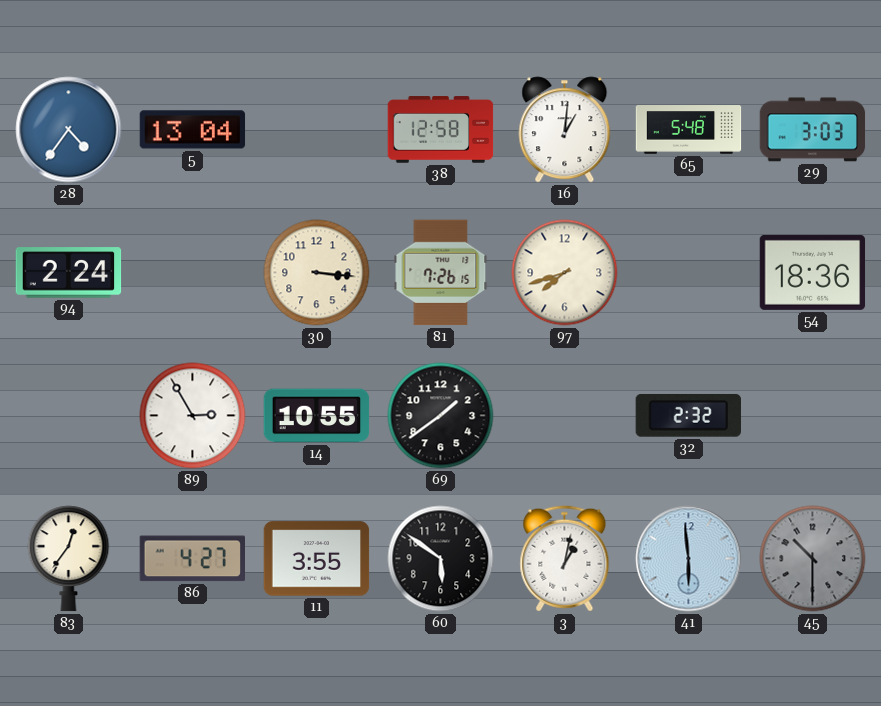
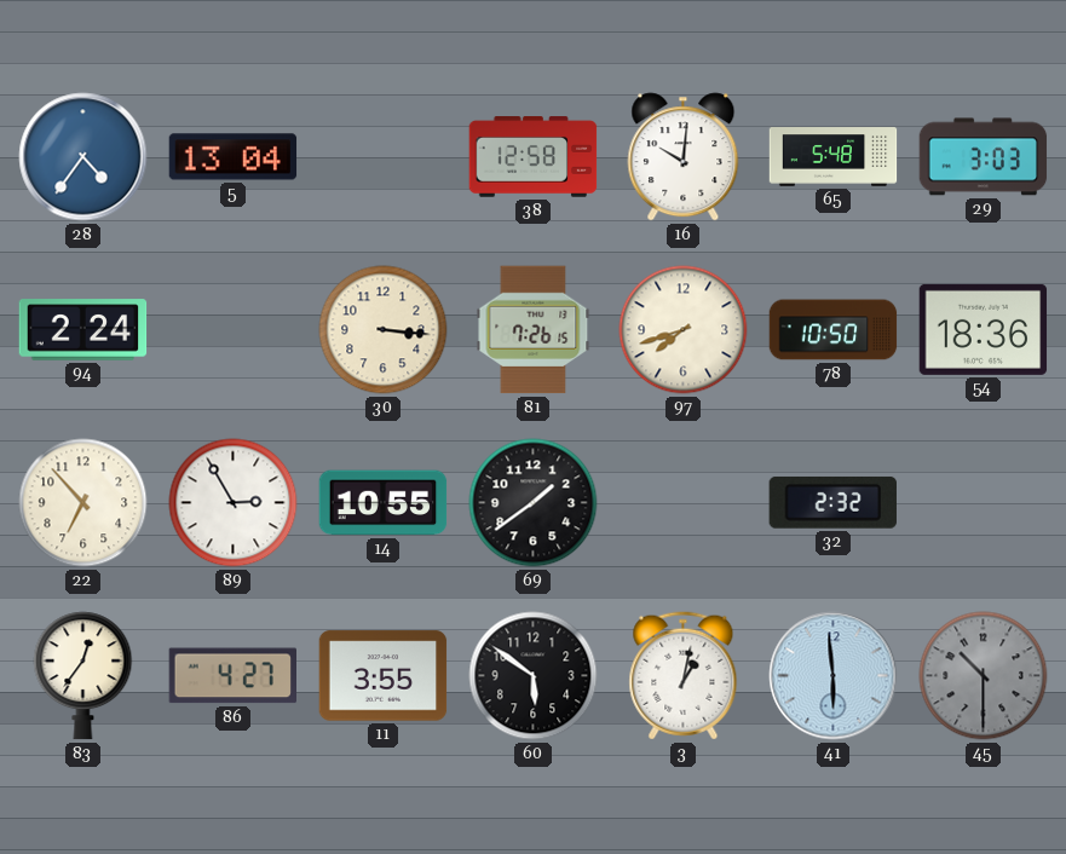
16: 1:01 -> 10:01
78: none -> 10:50
22: none -> 6:53
